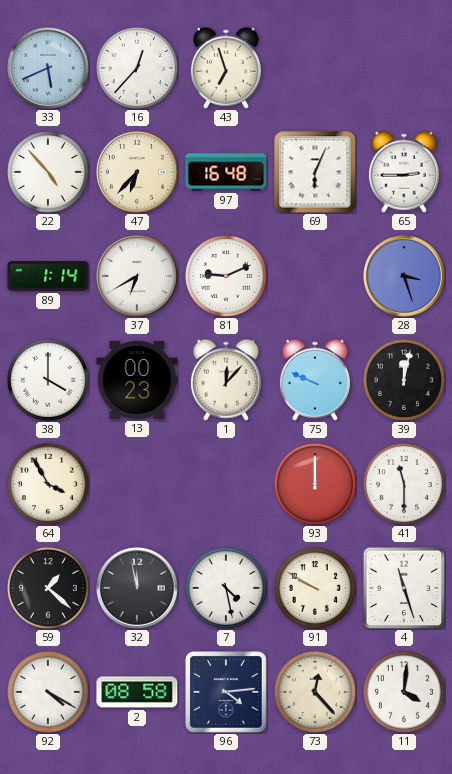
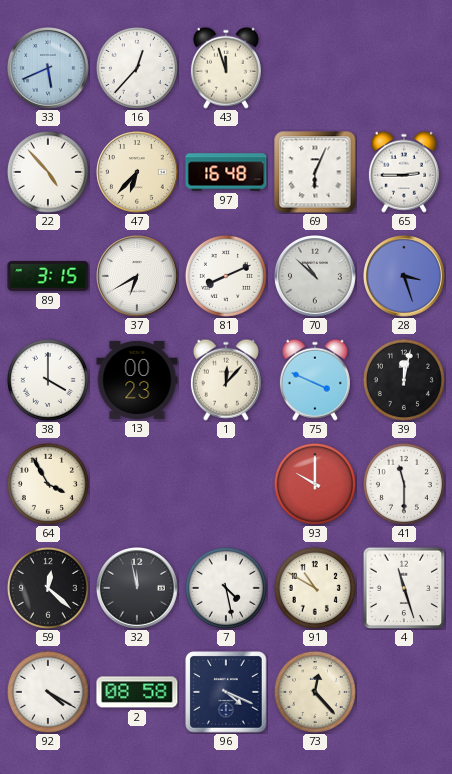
43: 6:57 -> 11:57
89: 1:14 -> 3:15
81: 9:11 -> 8:11
70: none -> 10:52
75: 9:49 -> 3:49
93: 12:00 -> 10:00
59: 1:22 -> 12:22
91: 9:50 -> 10:50
96: 4:14 -> 4:19
11: 4:01 -> none
